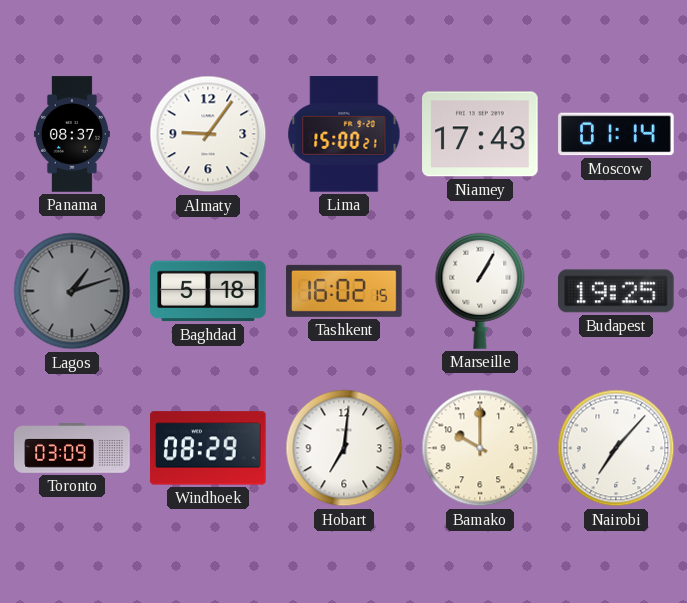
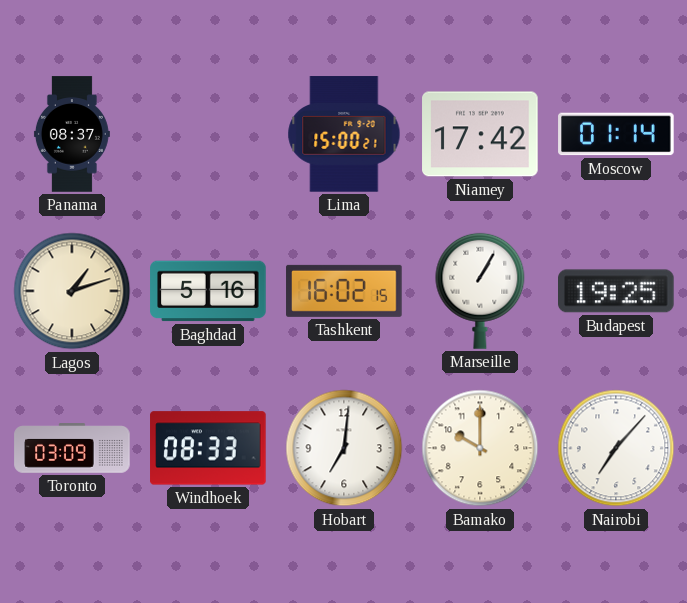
Almaty: 9:06 -> none
Niamey: 17:43 -> 17:42
Lagos dial: grey -> cream
Baghdad: 5:18 -> 5:16
Windhoek: 08:29 -> 08:33
